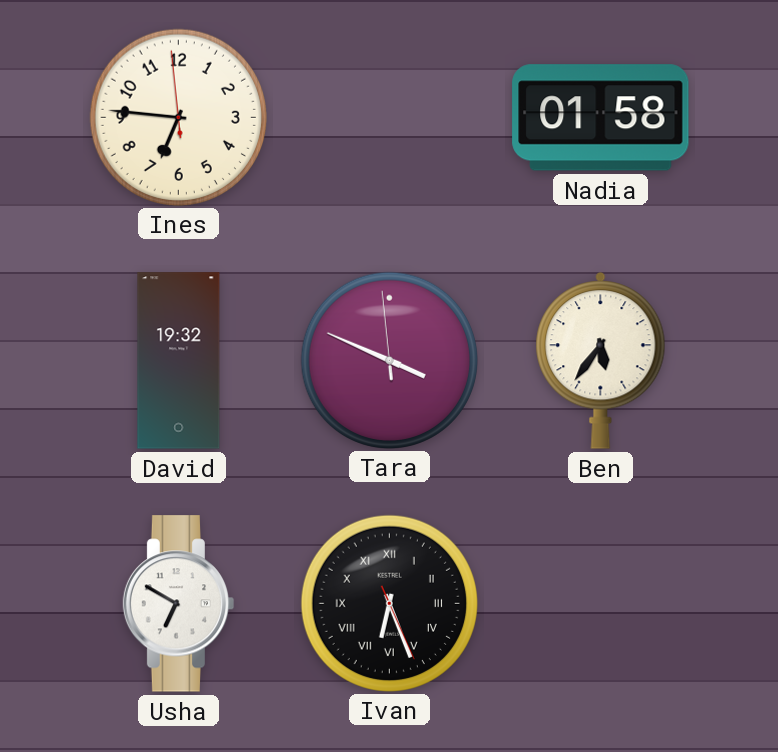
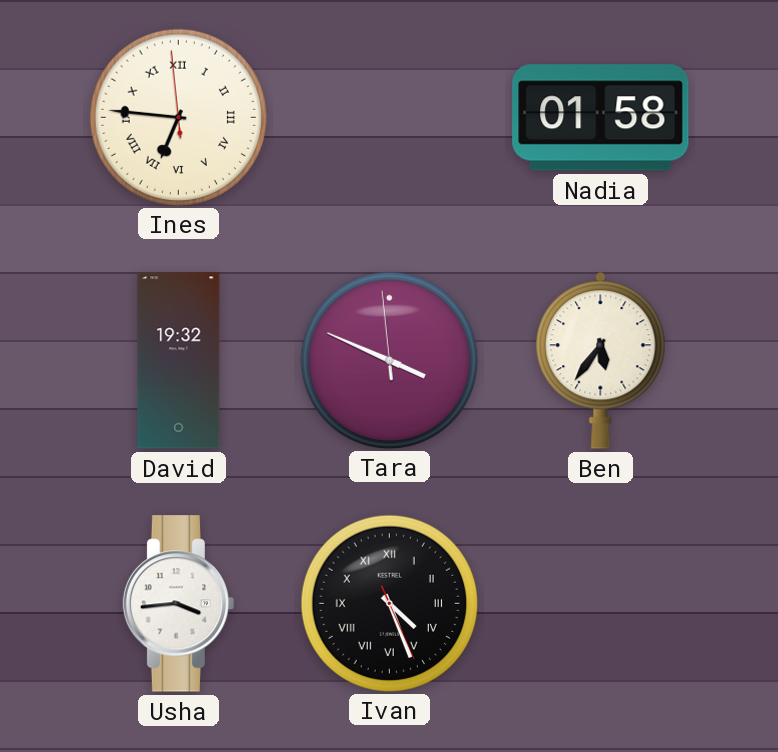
Ines numerals: Arabic -> Roman
Usha: 6:50 -> 3:44
Ivan: 6:26 -> 4:26
